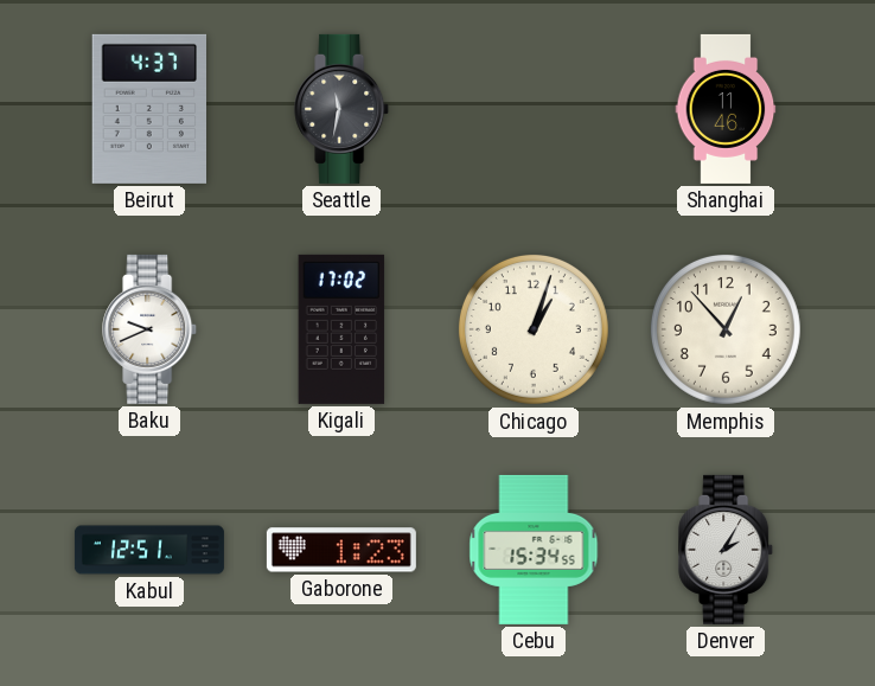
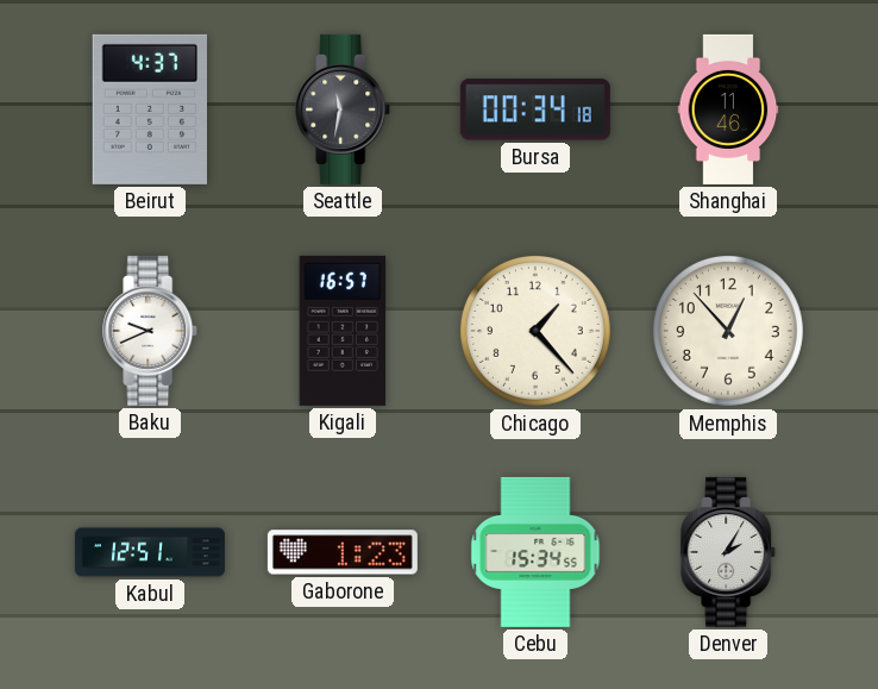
Bursa: none -> 00:34
Kigali: 17:02 -> 16:57
Chicago: 1:03 -> 1:23
